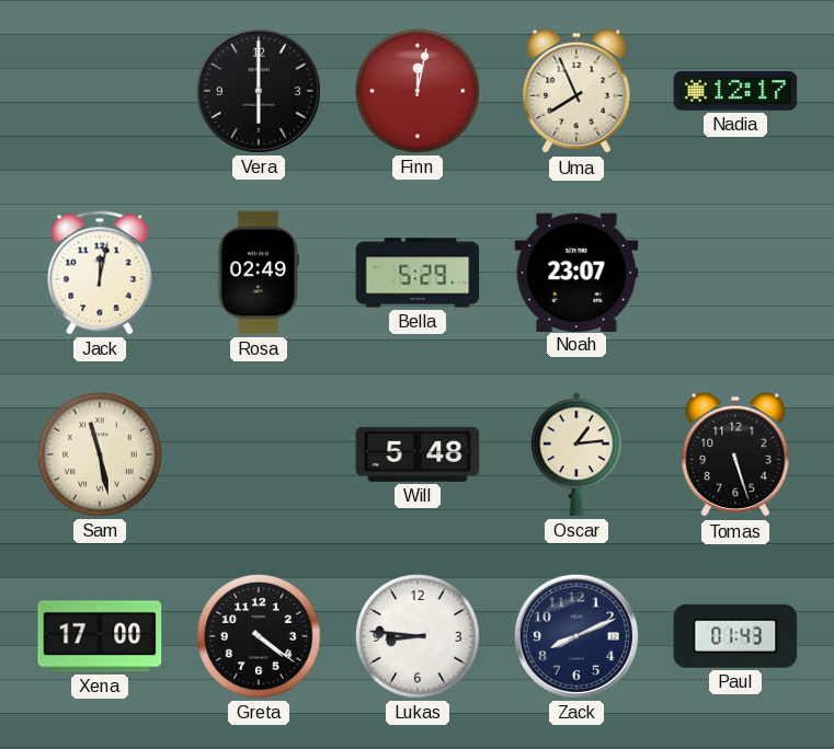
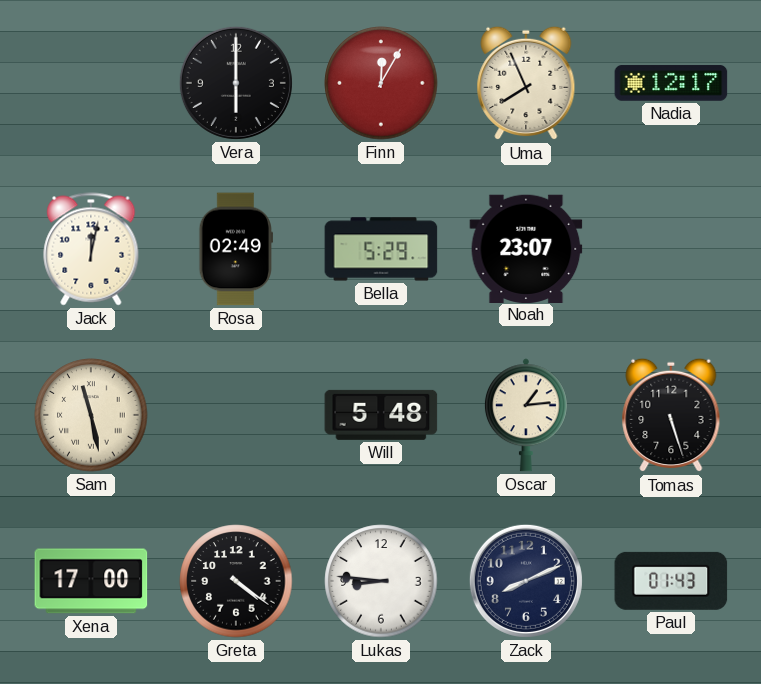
Finn: 12:02 -> 12:05
